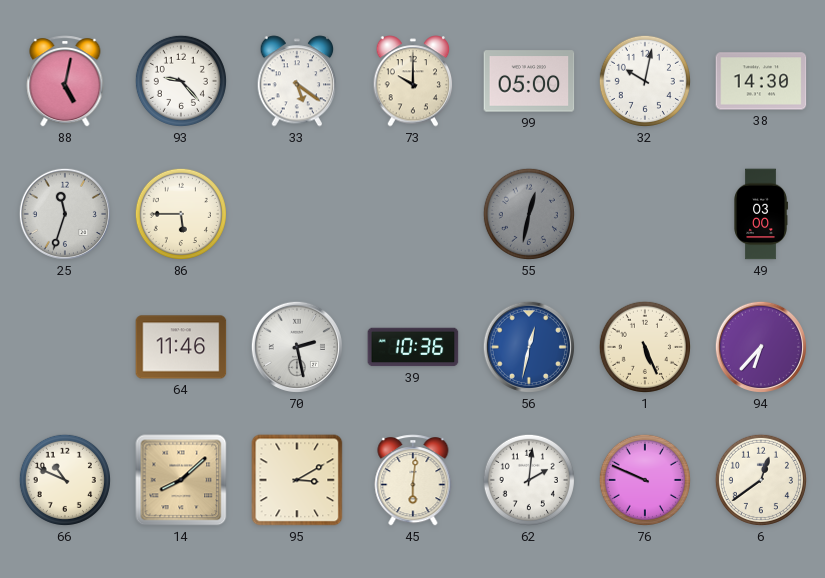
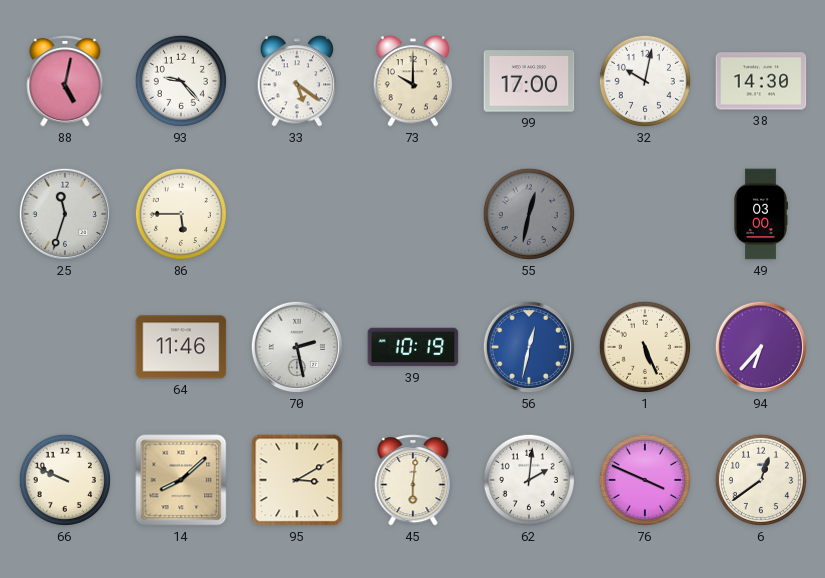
99: 05:00 -> 17:00
39: 10:36 -> 10:19
66: 10:49 -> 9:49
76: 9:49 -> 3:49
